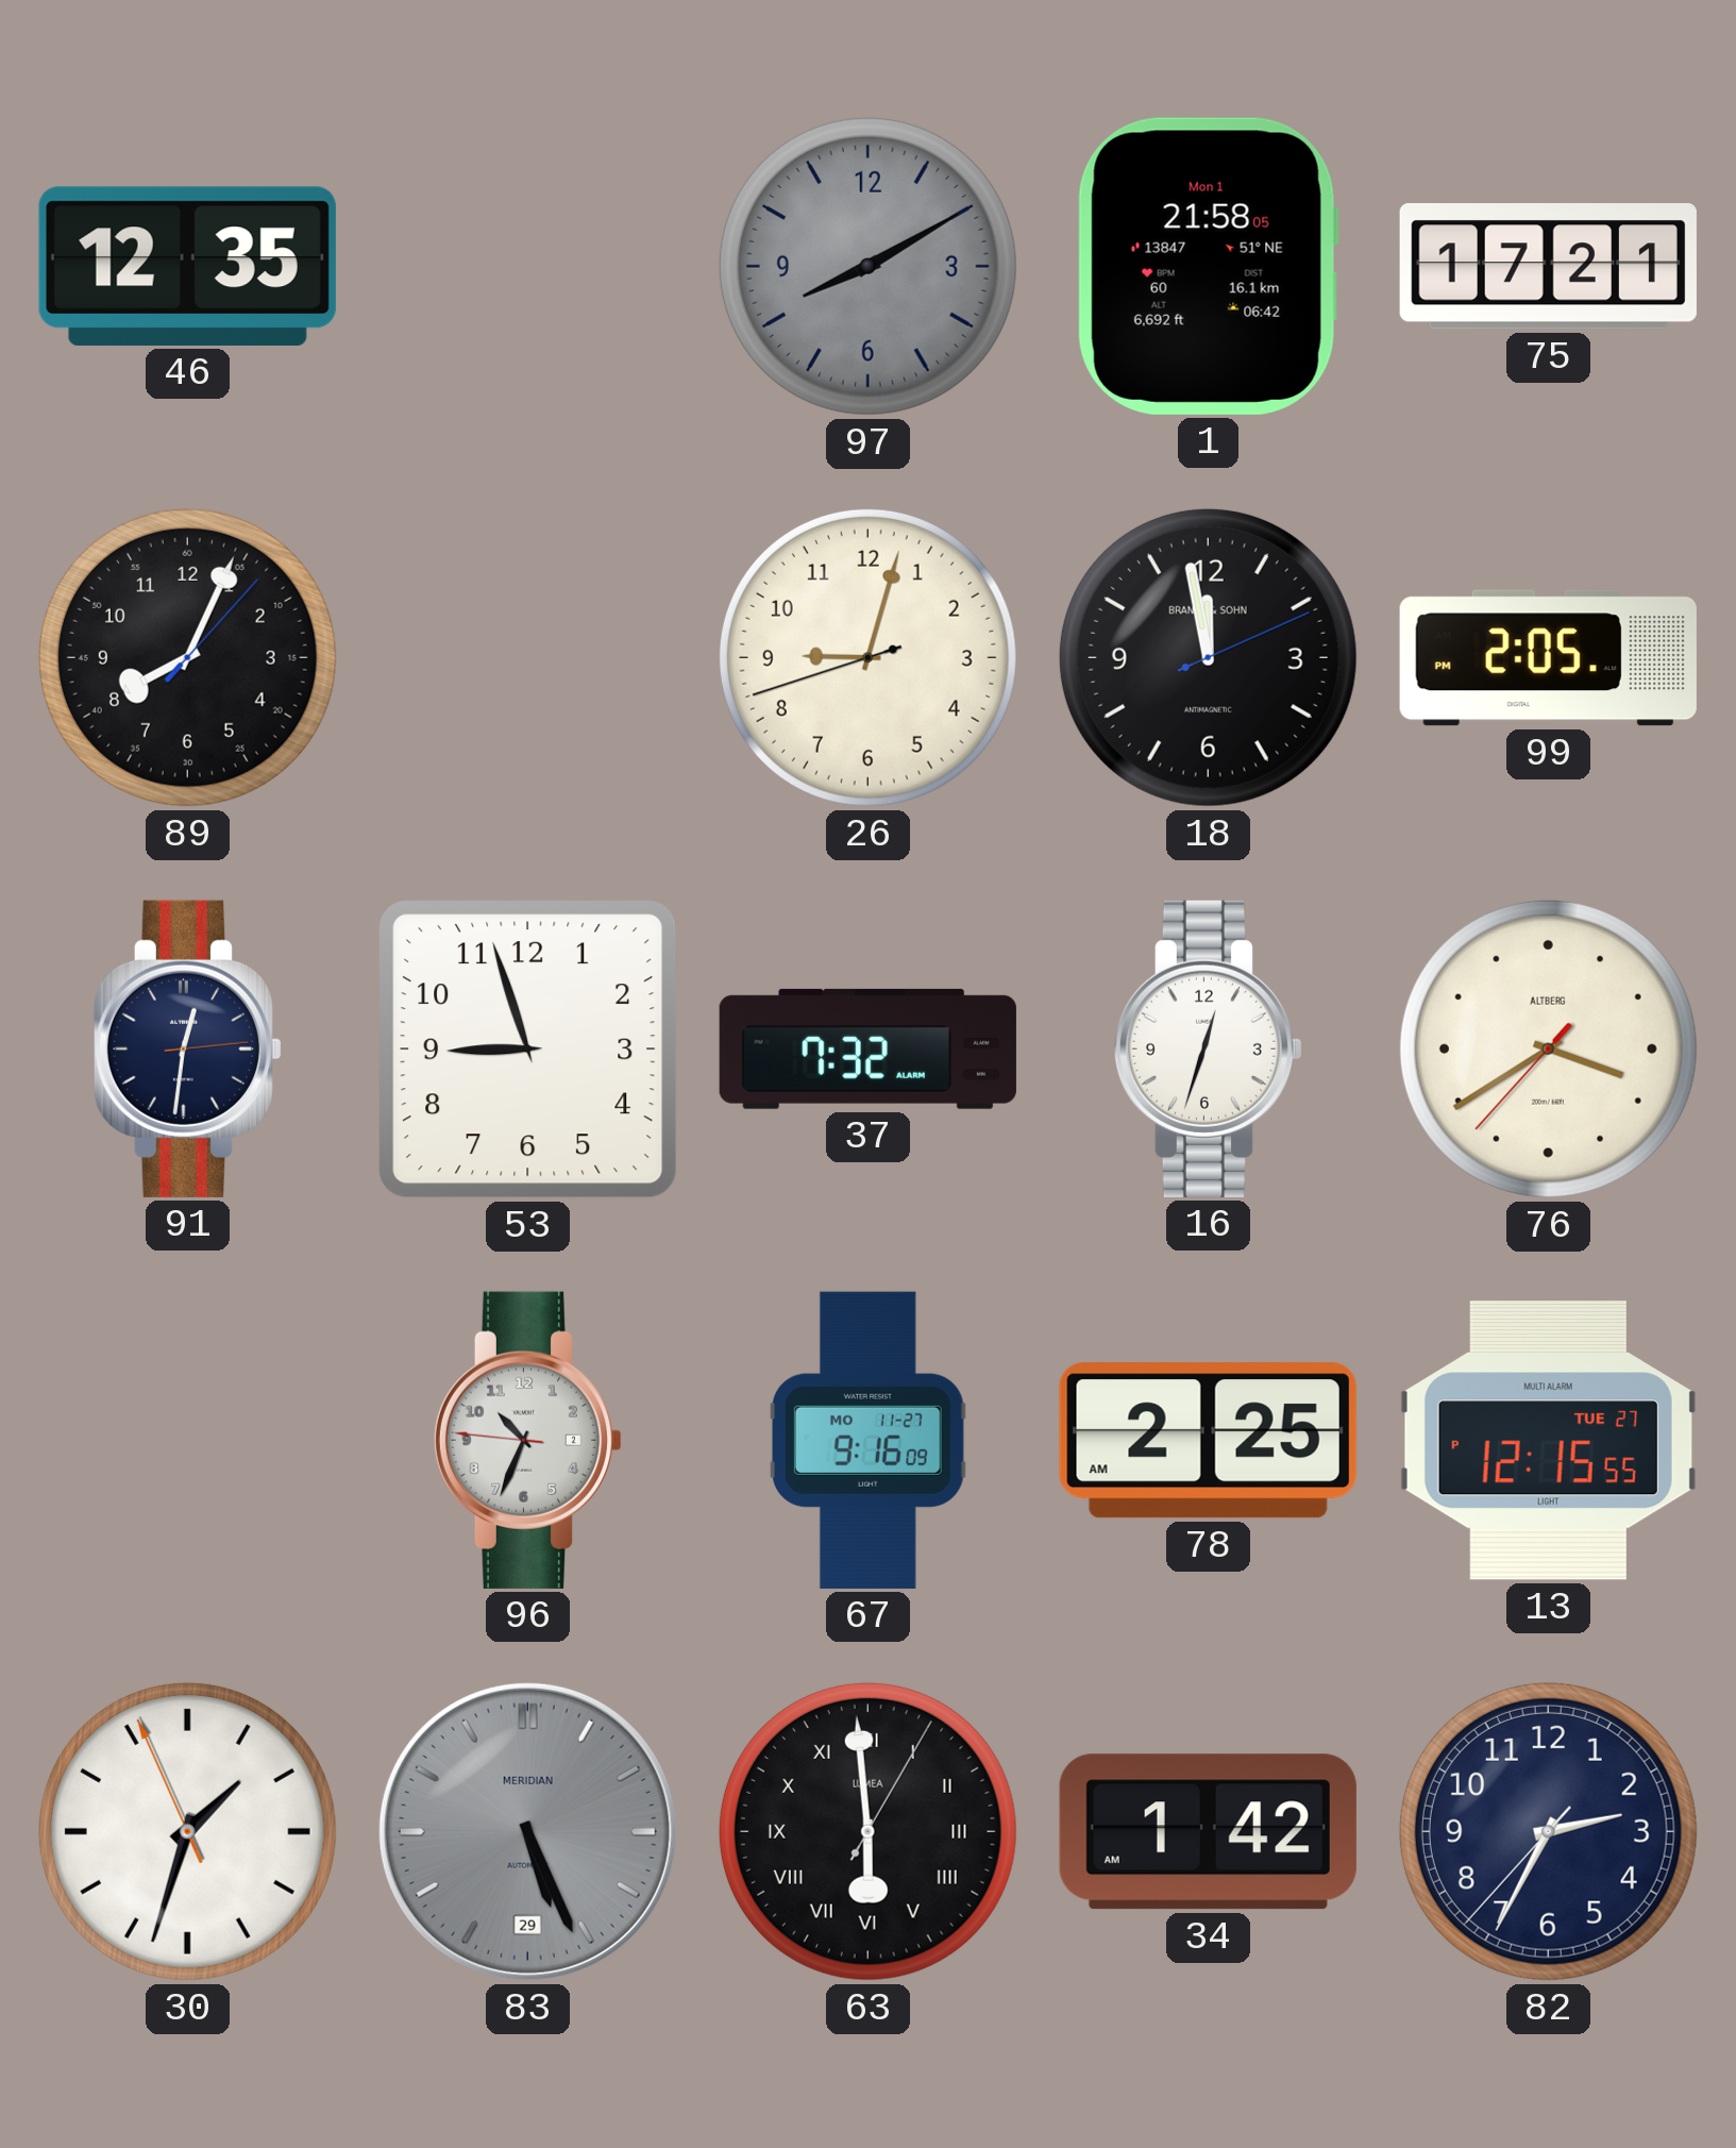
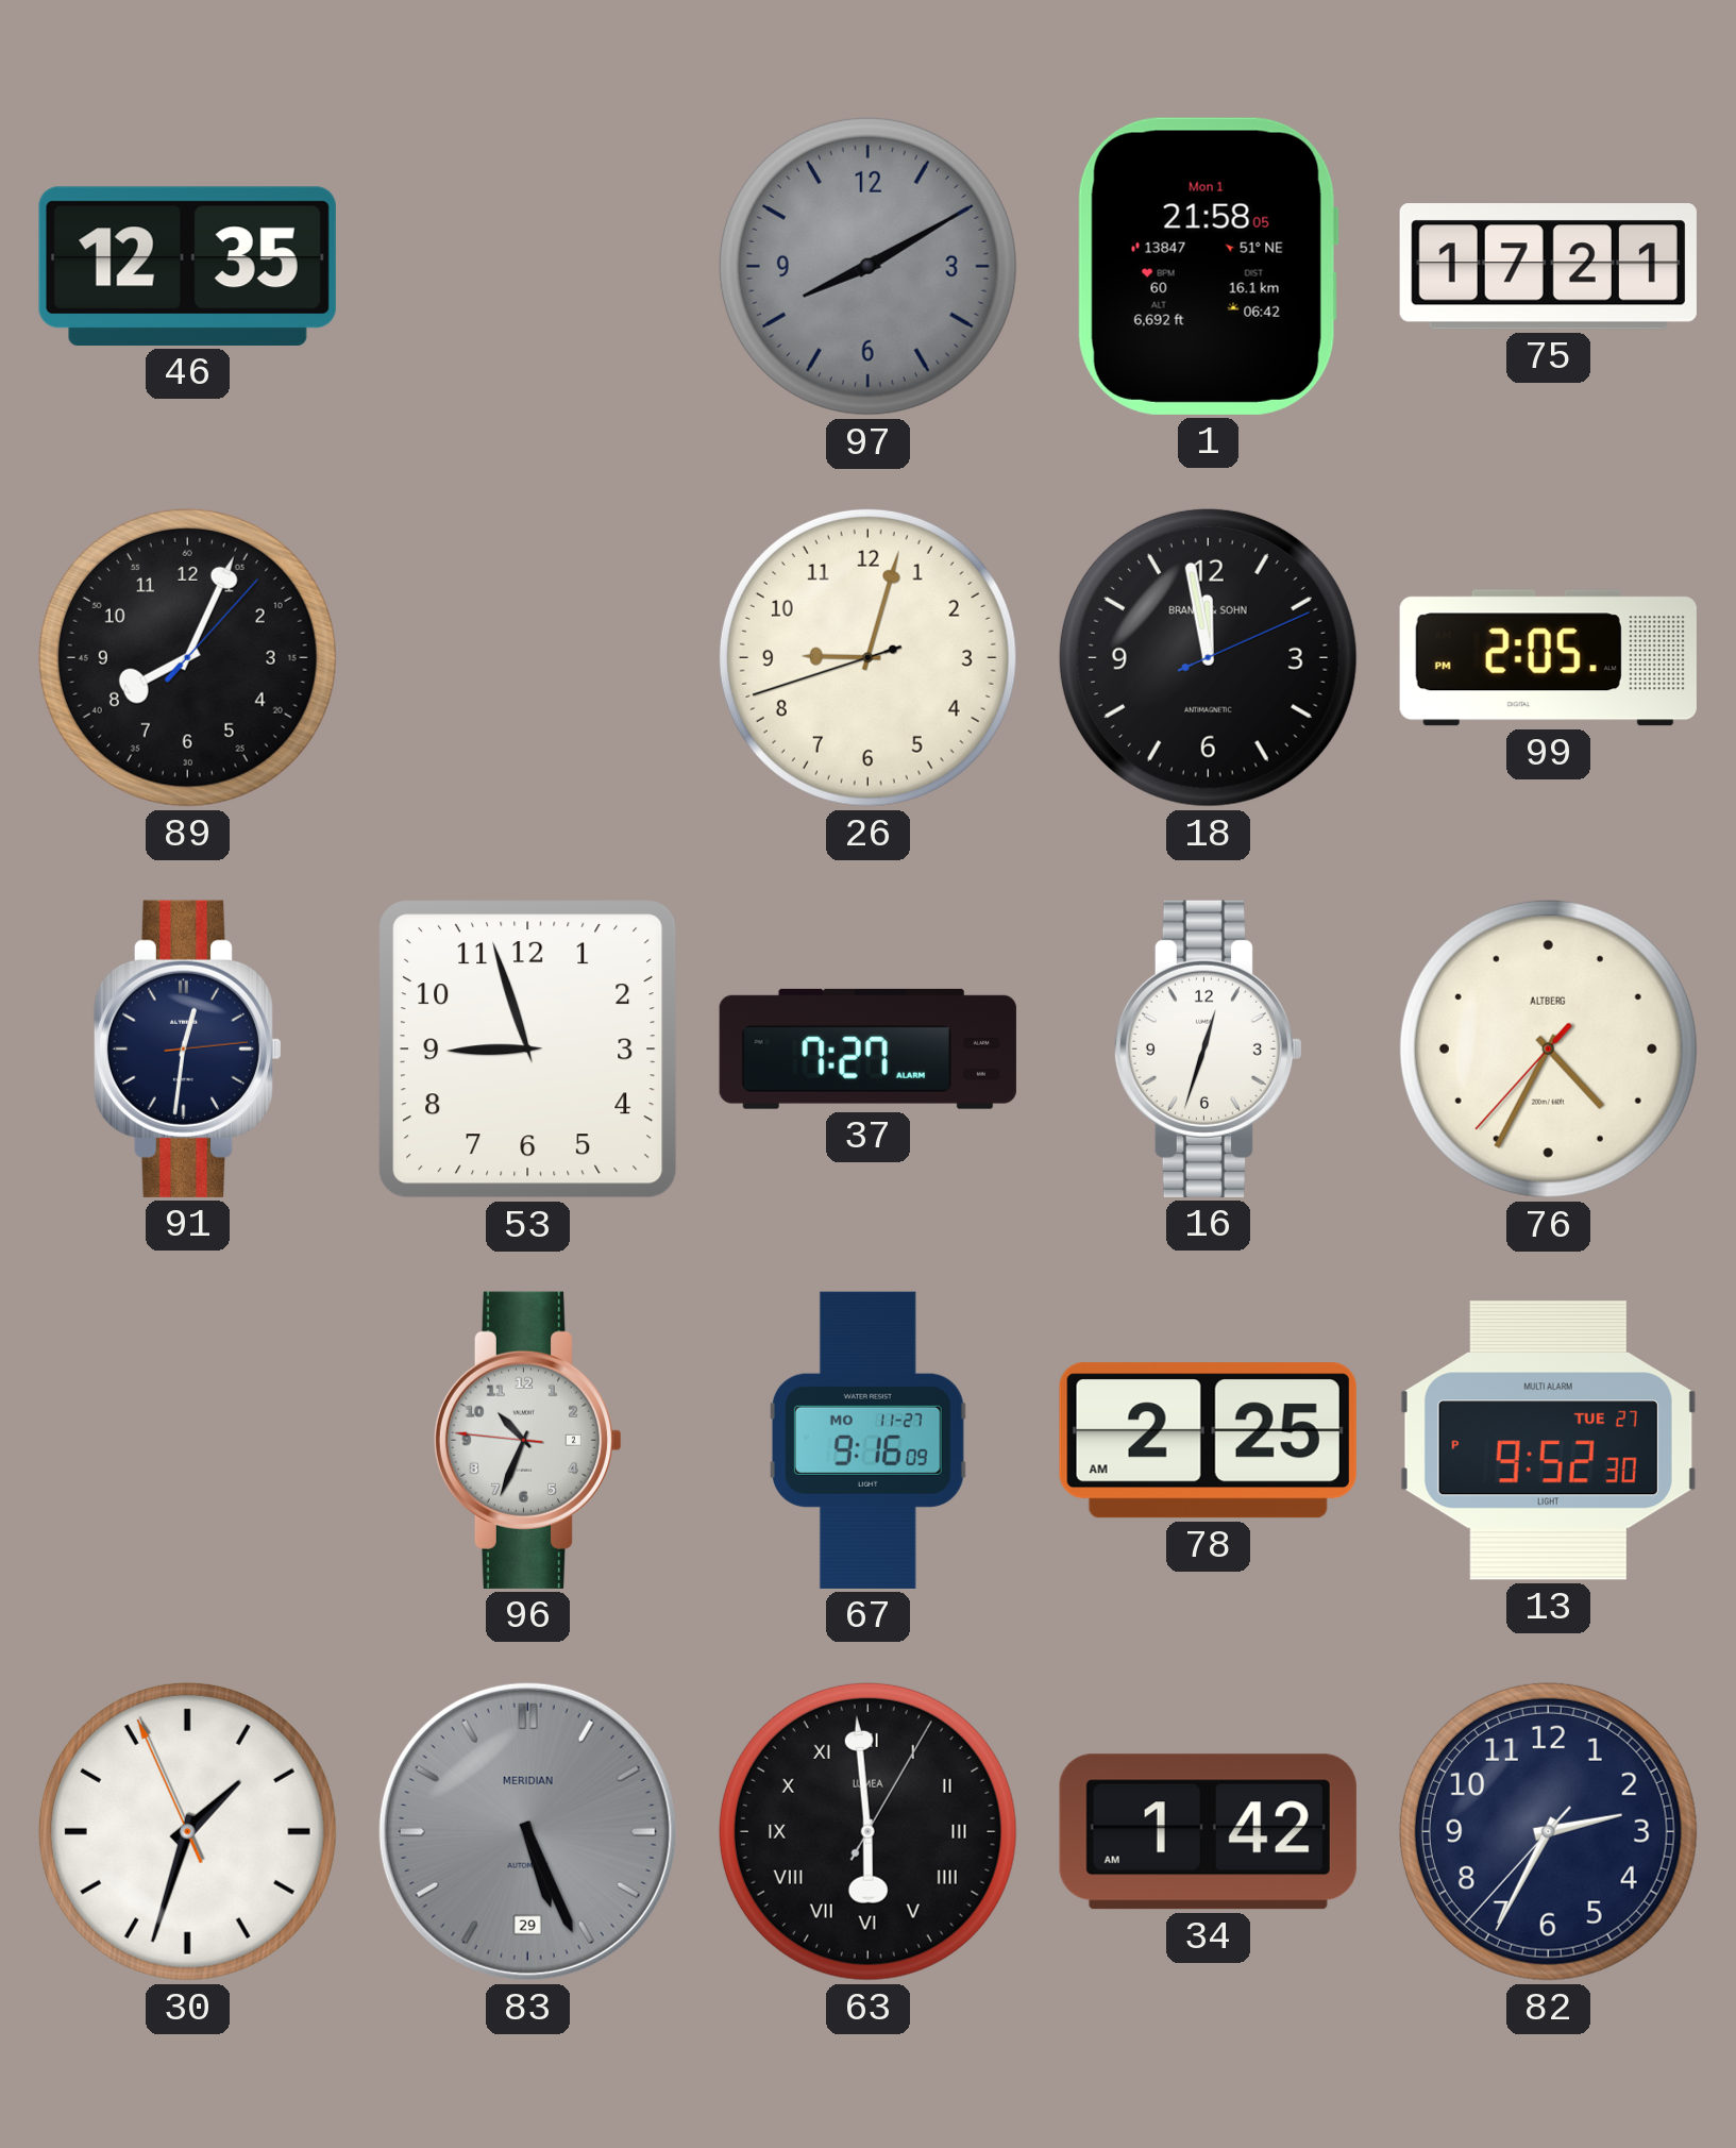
37: 7:32 -> 7:27
76: 3:39 -> 4:34
13: 12:15 -> 9:52
